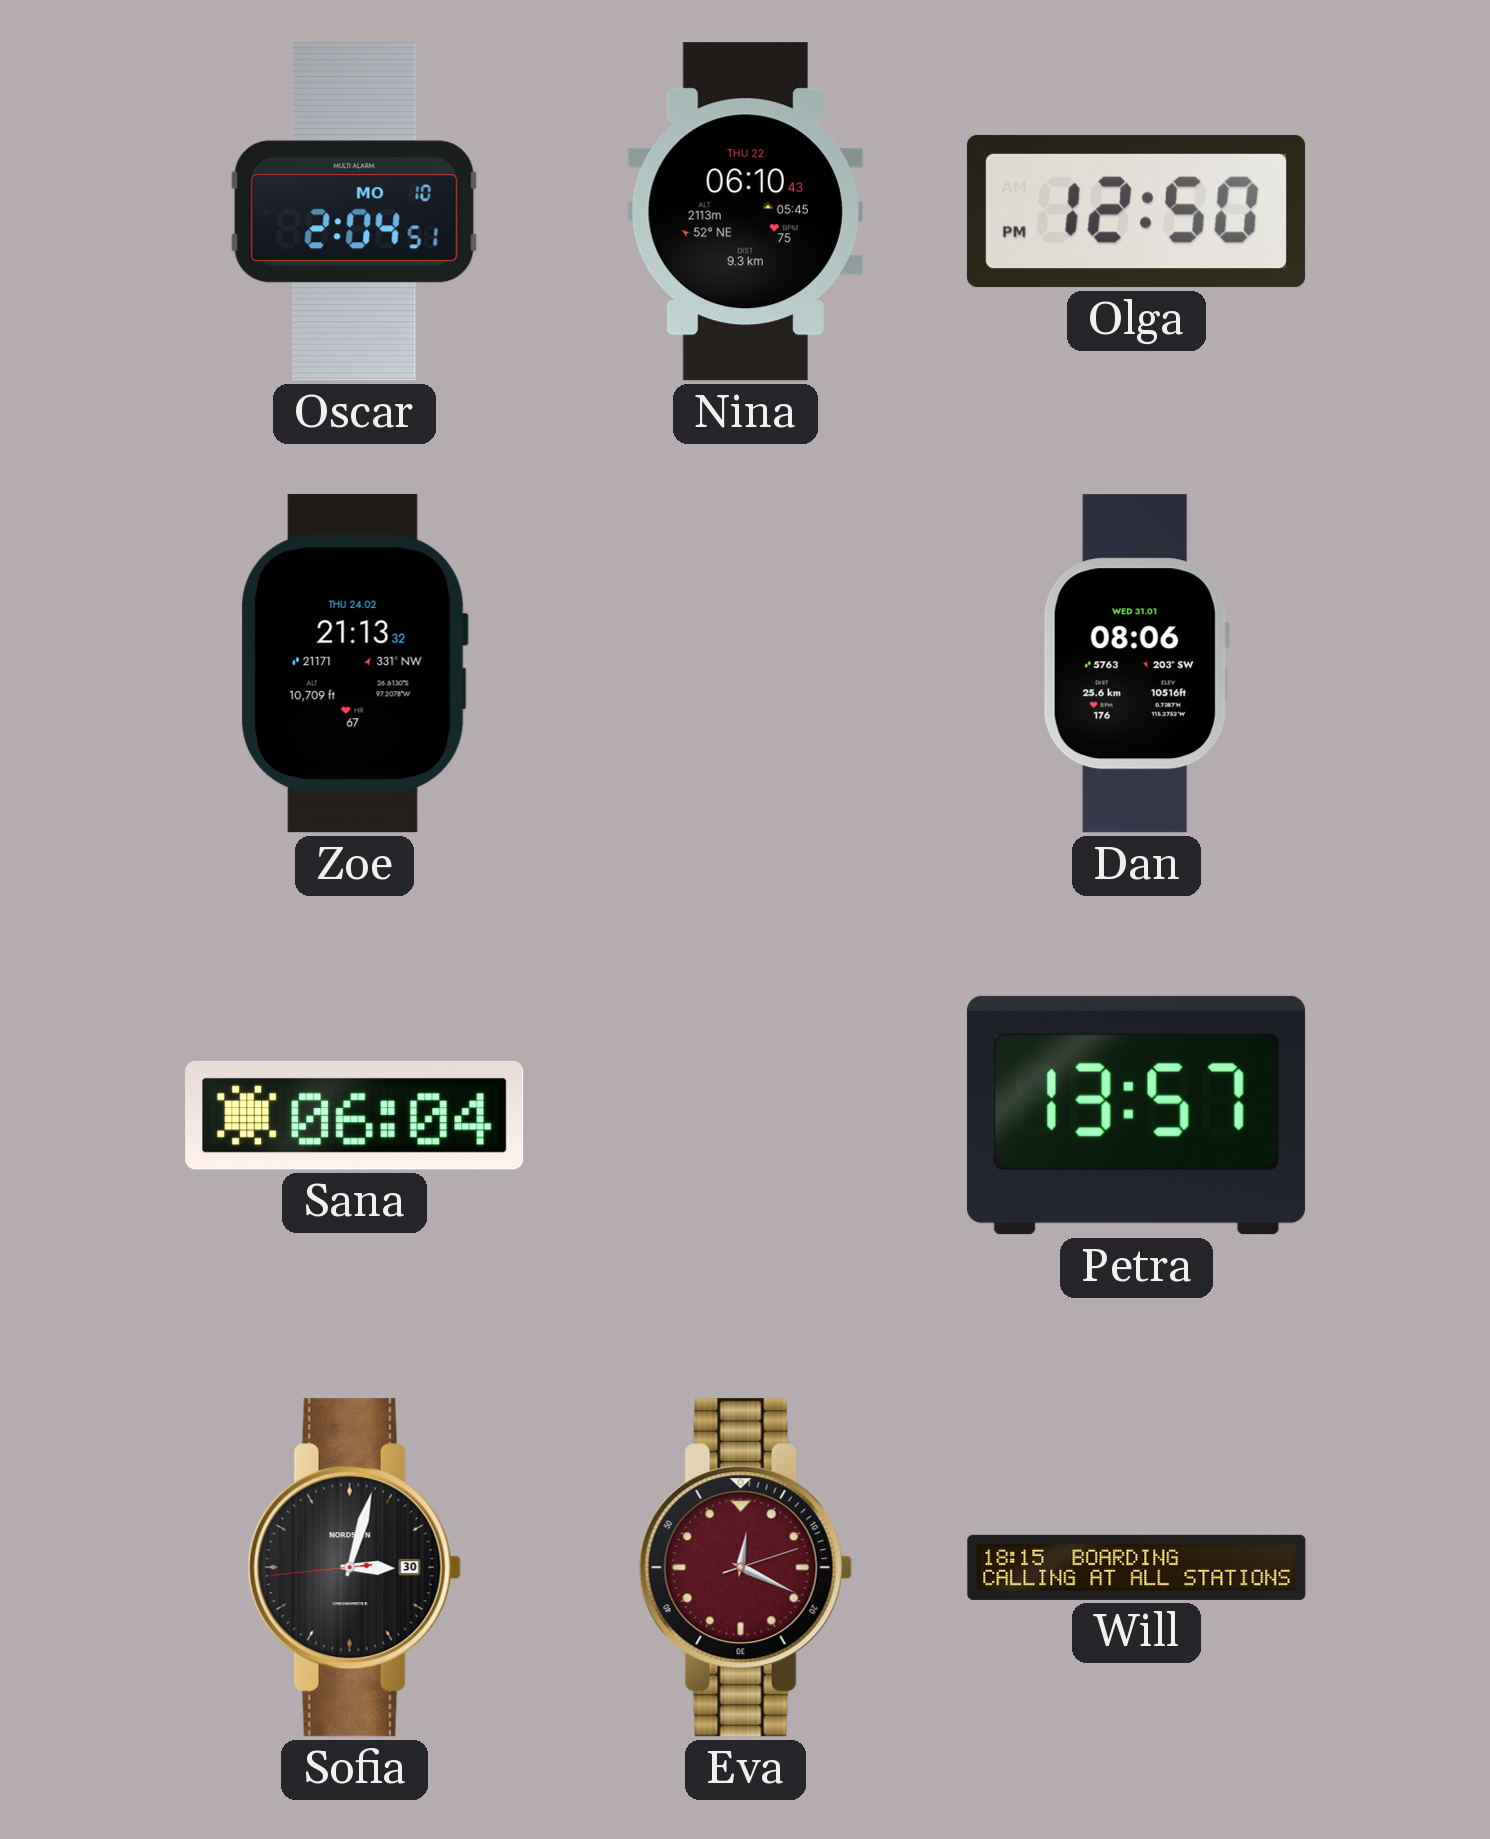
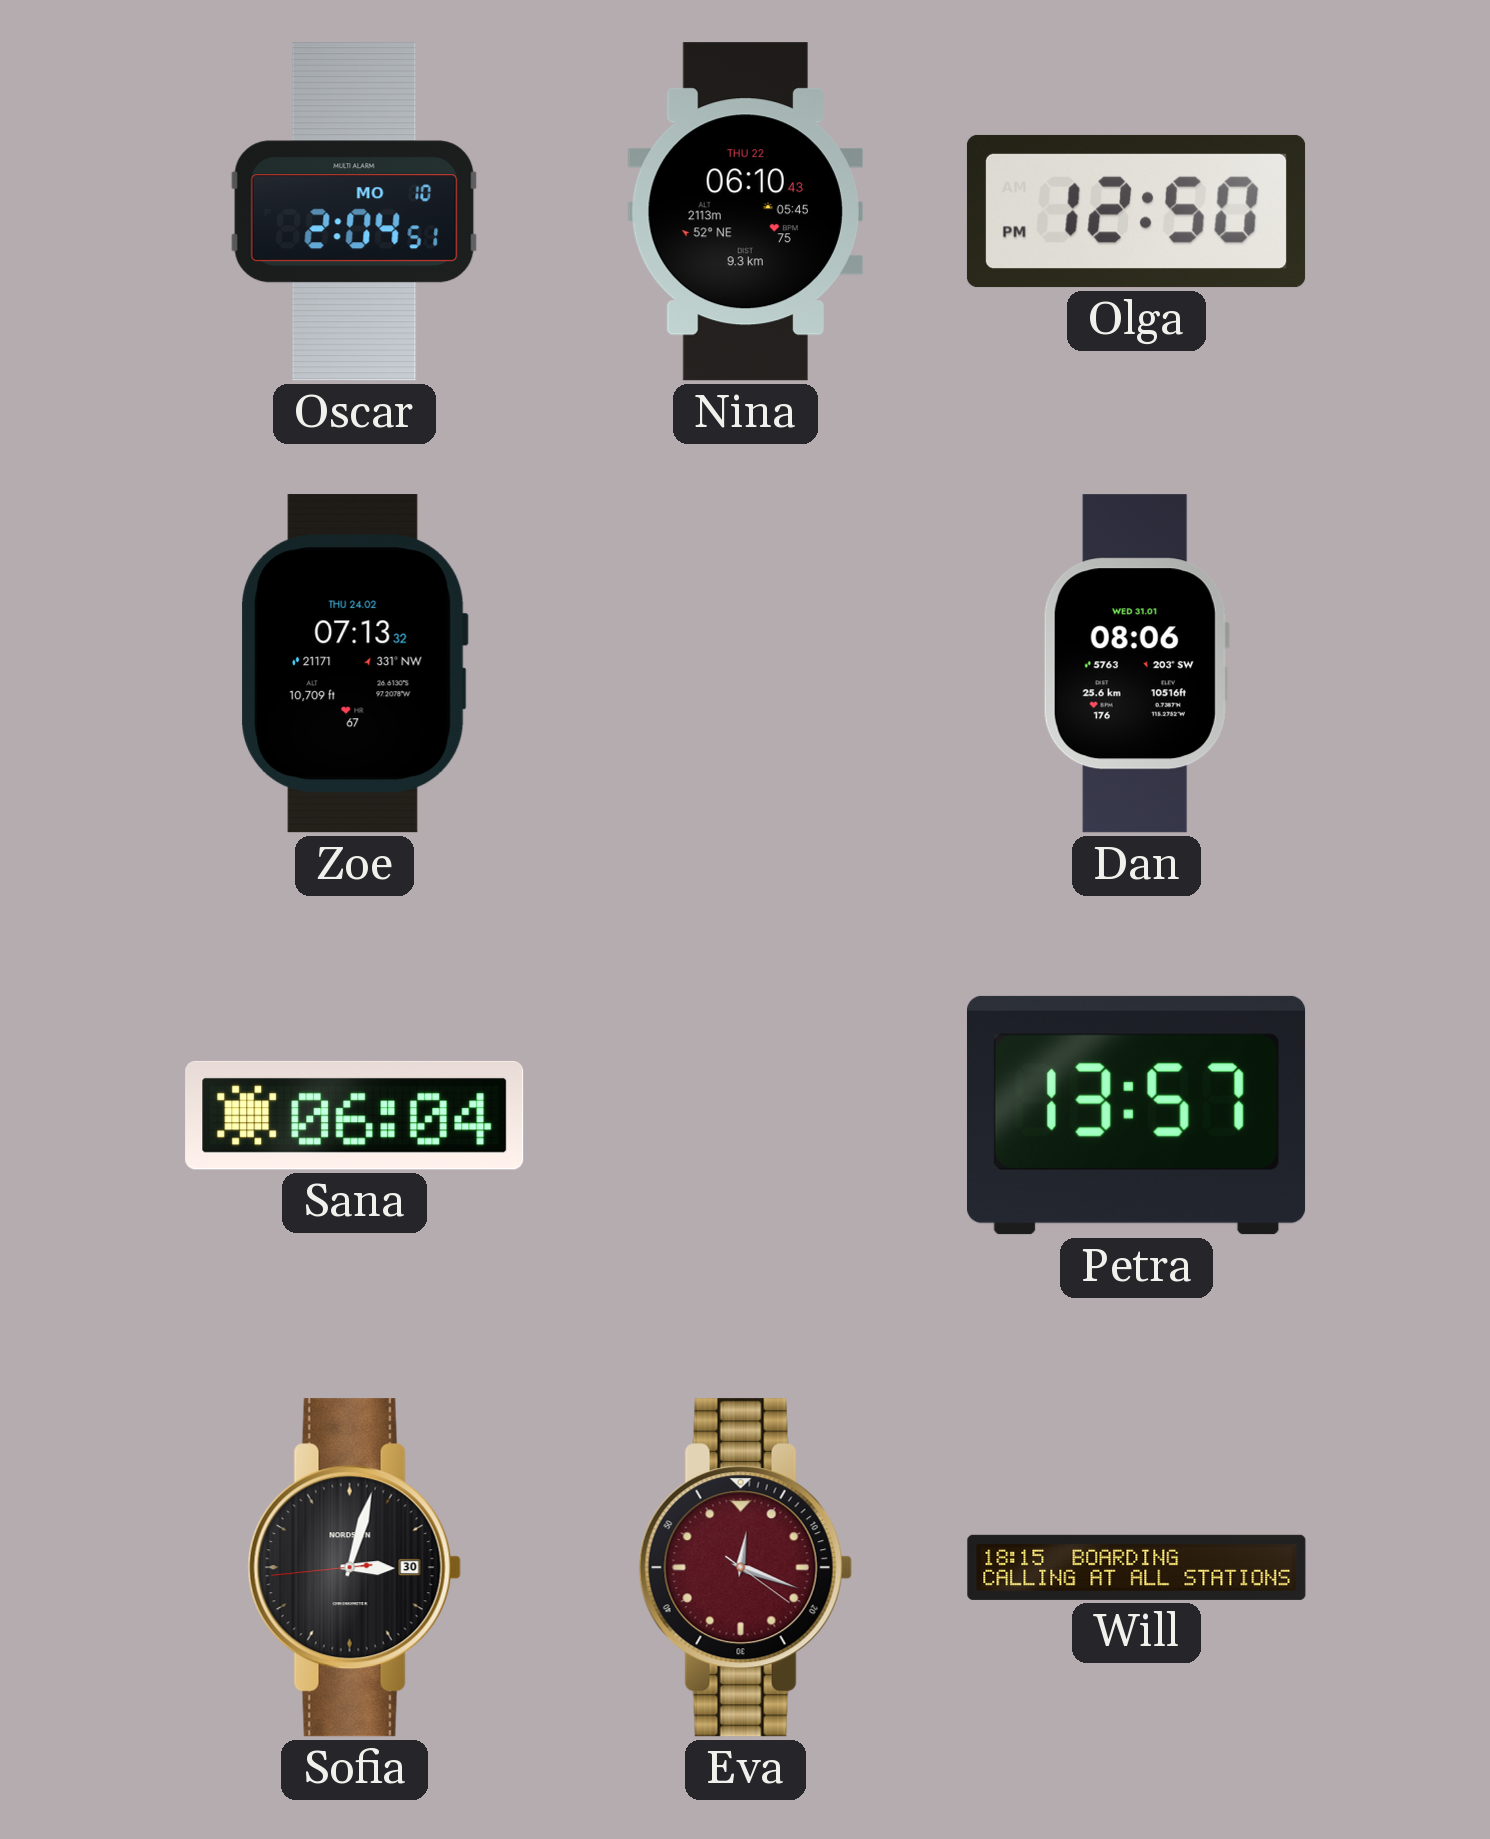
Zoe: 21:13 -> 07:13
Eva: 12:19 -> 12:18
